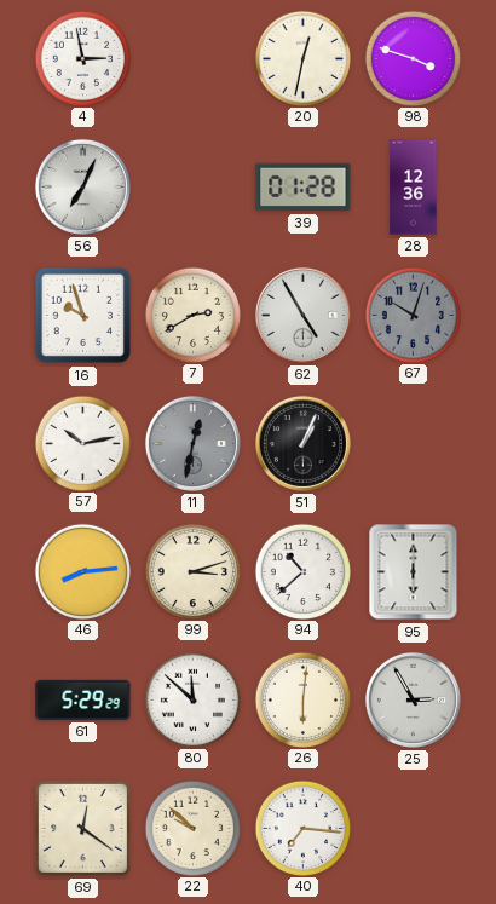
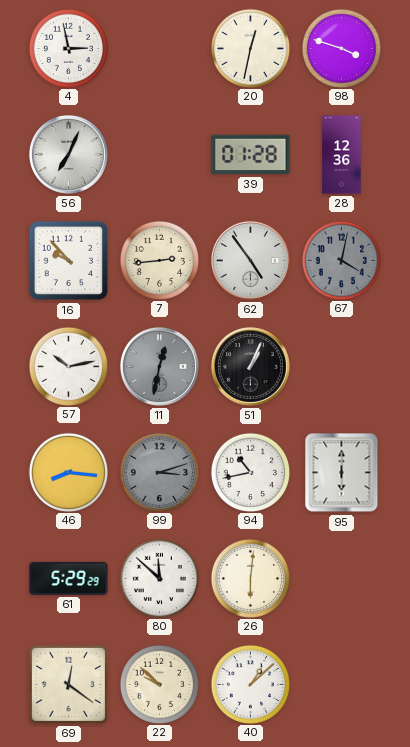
16: 9:57 -> 9:53
7: 2:40 -> 2:44
62: 4:55 -> 4:54
67: 10:03 -> 4:02
46: 8:14 -> 8:16
99 dial: cream -> grey
94: 10:38 -> 10:43
25: 2:55 -> none
40: 7:16 -> 1:08
